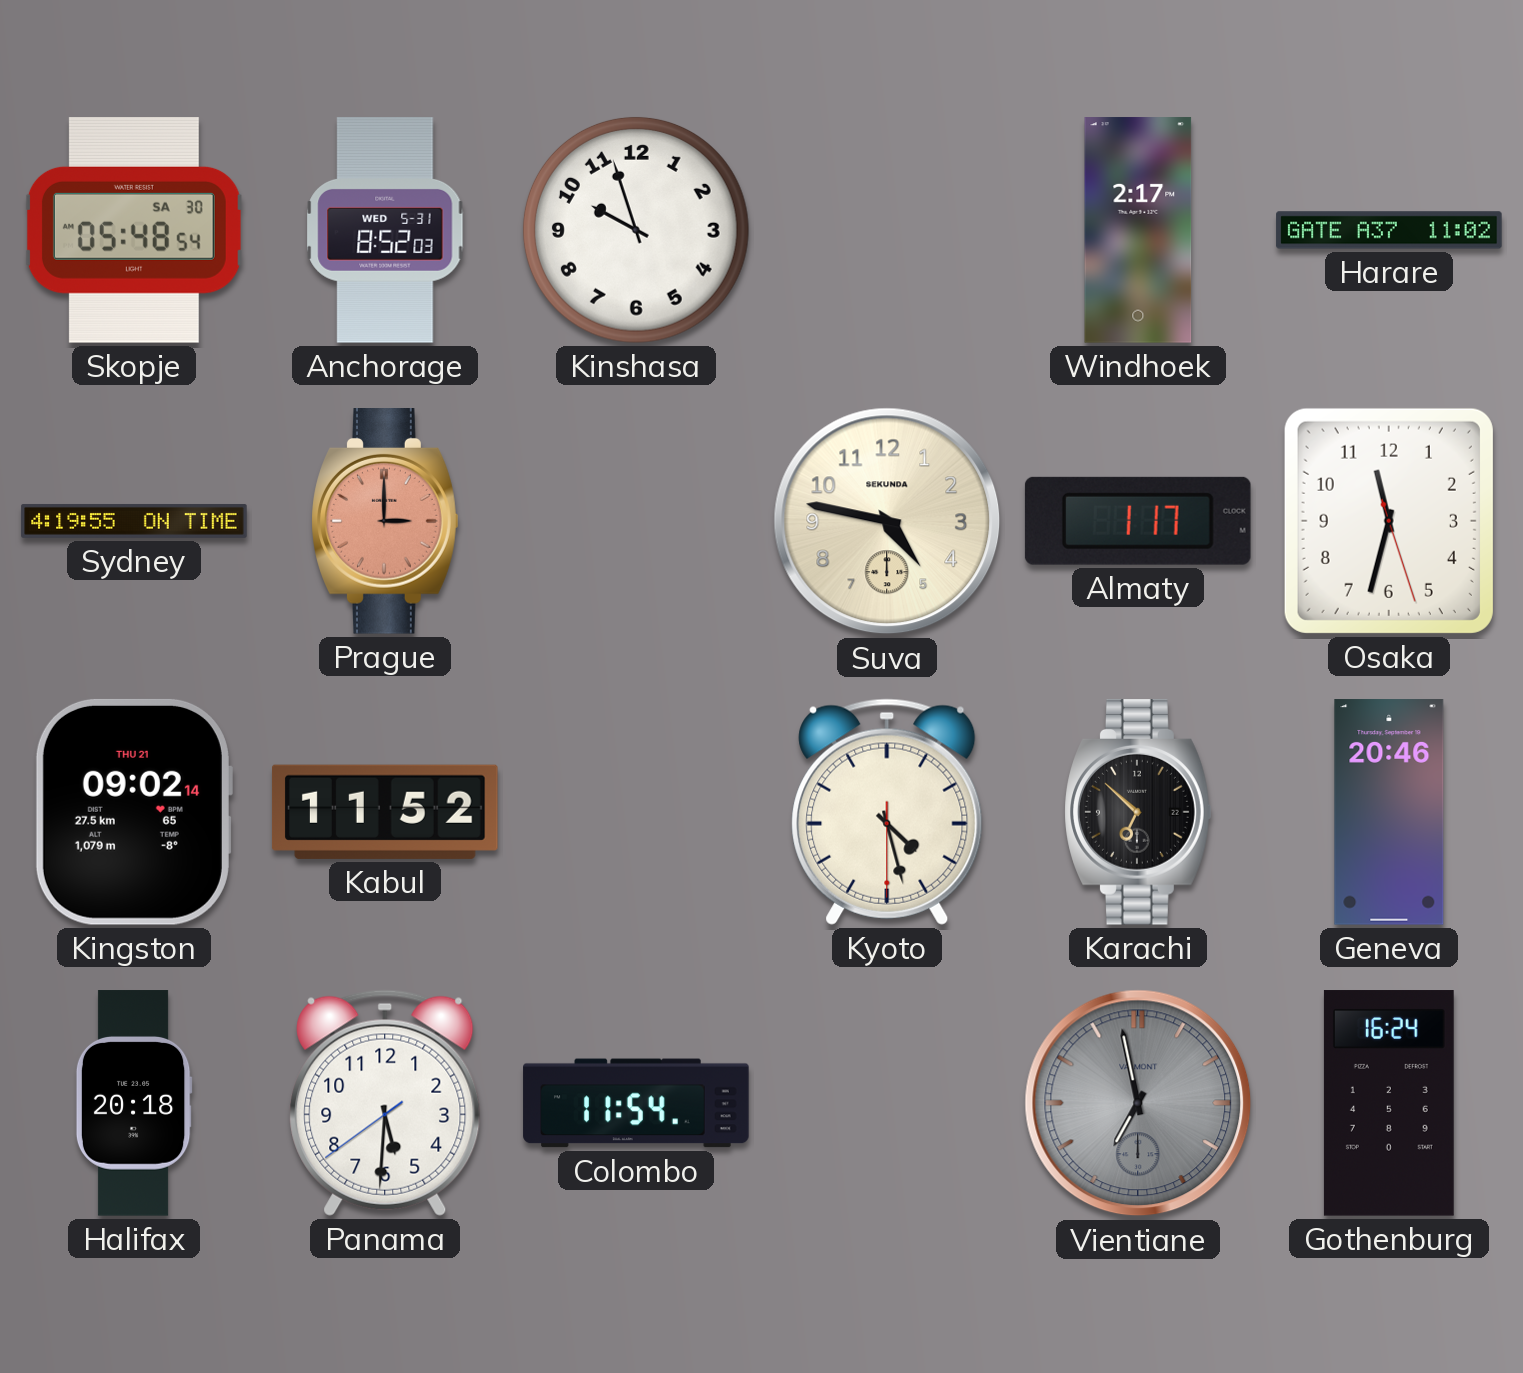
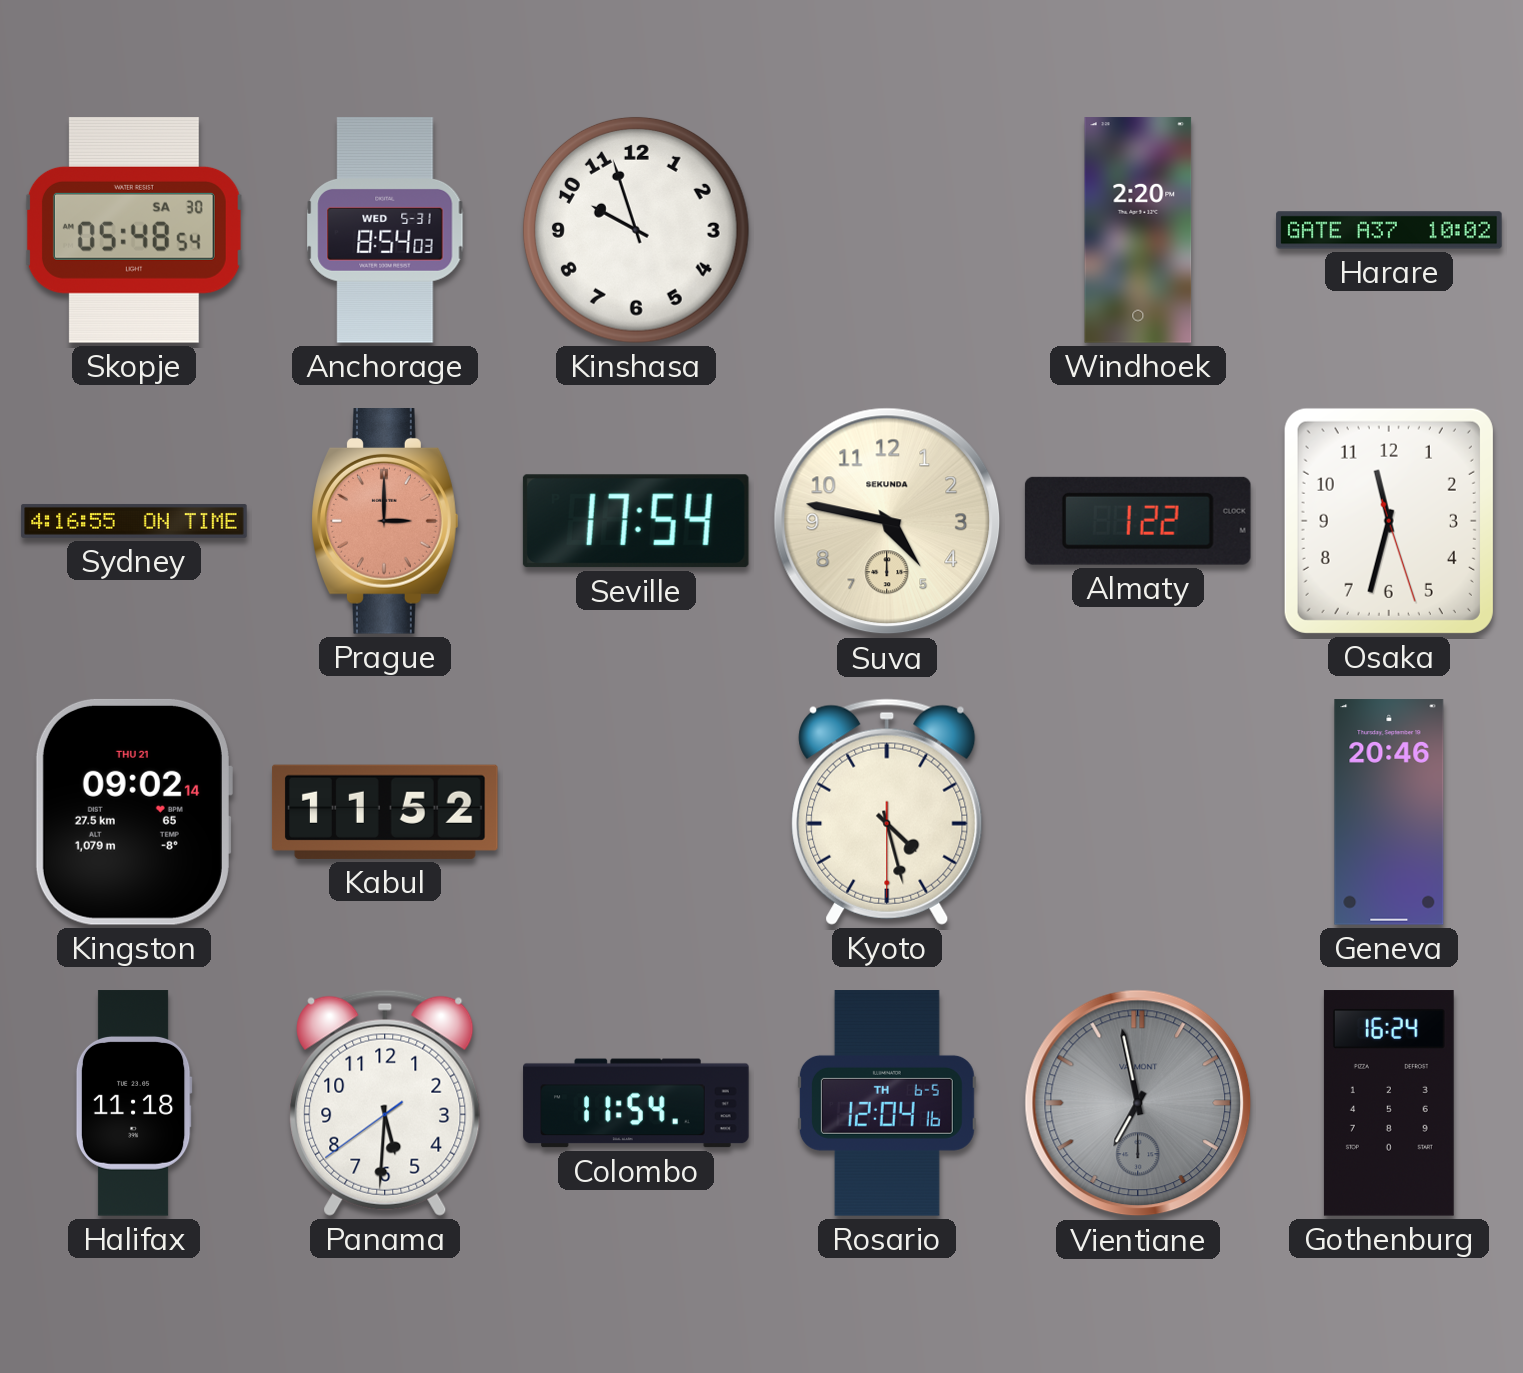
Anchorage: 8:52 -> 8:54
Windhoek: 2:17 -> 2:20
Harare: 11:02 -> 10:02
Sydney: 4:19 -> 4:16
Seville: none -> 17:54
Almaty: 1:17 -> 1:22
Karachi: 6:52 -> none
Halifax: 20:18 -> 11:18
Rosario: none -> 12:04
